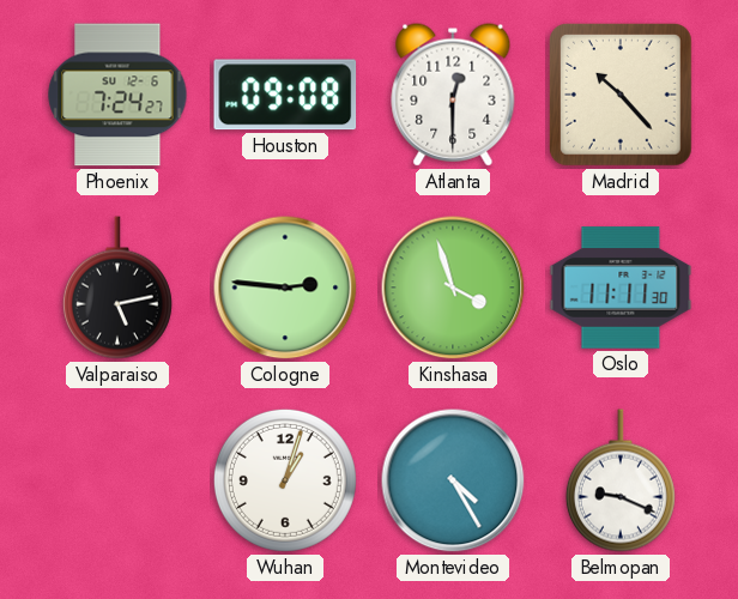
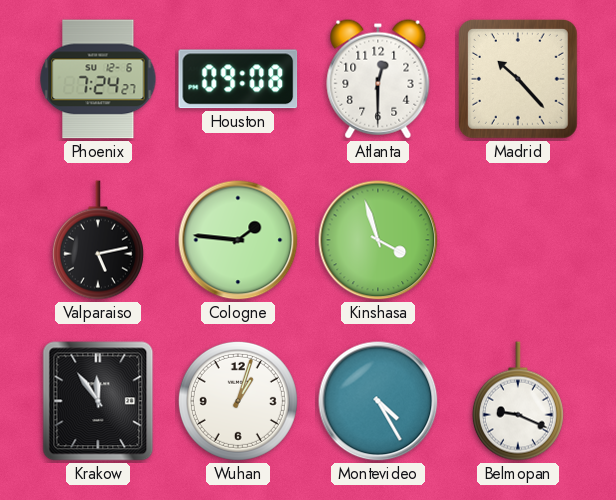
Cologne: 2:46 -> 1:46
Oslo: 11:11 -> none
Krakow: none -> 11:54
